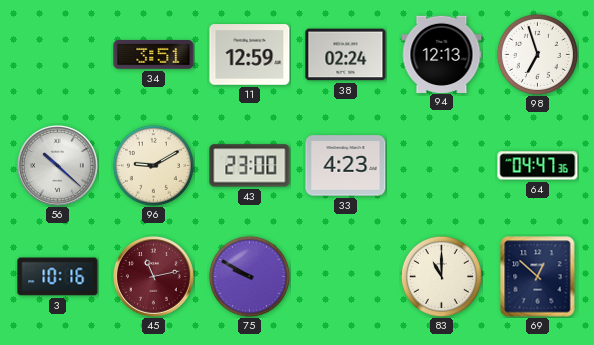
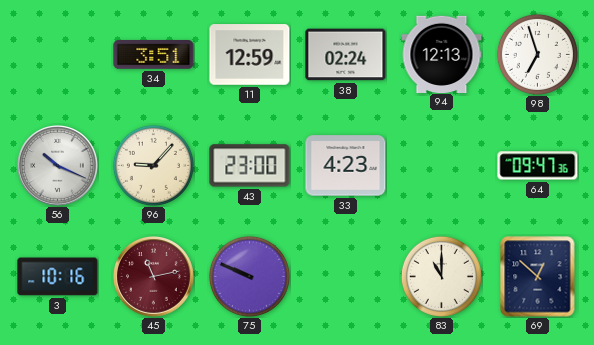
56: 10:22 -> 10:19
96: 9:10 -> 9:07
64: 04:47 -> 09:47
75: 9:50 -> 9:49
